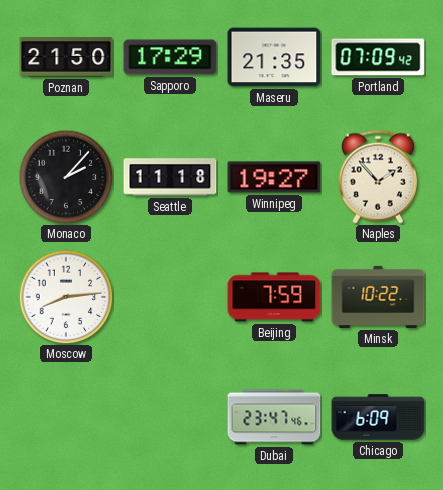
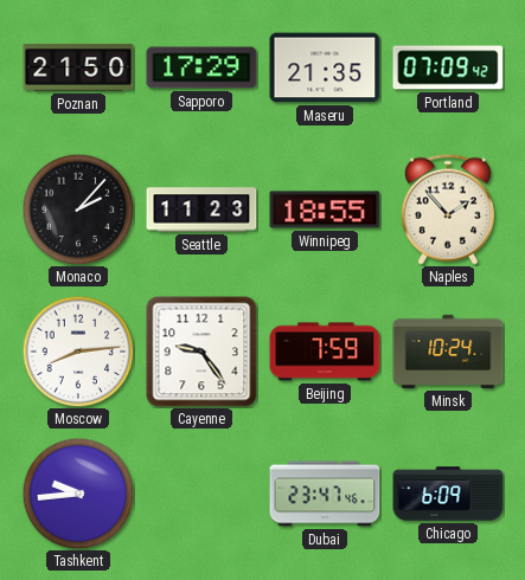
Seattle: 11:18 -> 11:23
Winnipeg: 19:27 -> 18:55
Cayenne: none -> 9:24
Minsk: 10:22 -> 10:24
Tashkent: none -> 9:44
